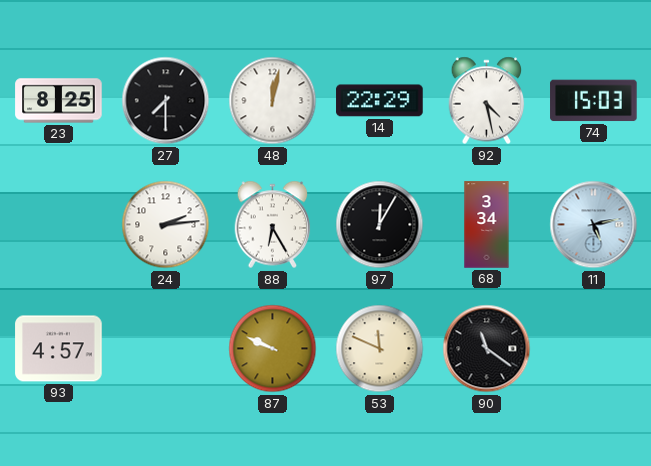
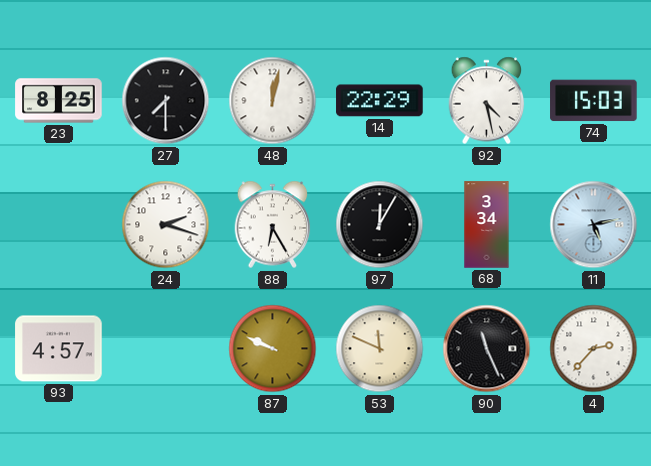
24: 2:14 -> 2:18
90: 11:21 -> 11:26
4: none -> 2:37
